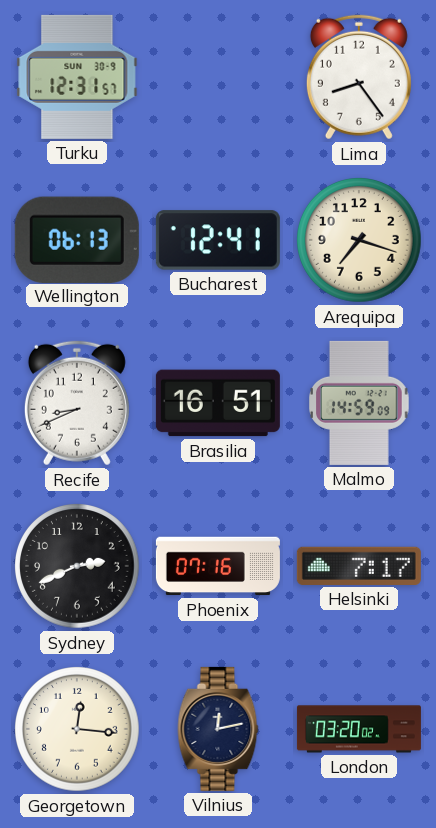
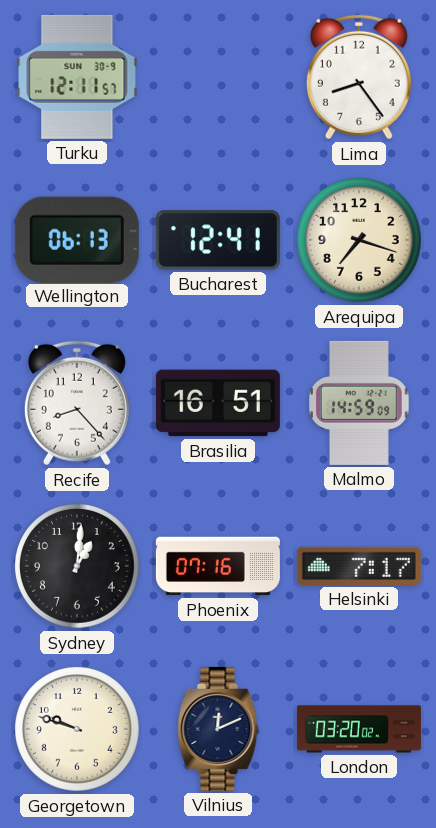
Turku: 12:31 -> 12:11
Recife: 8:41 -> 8:23
Sydney: 2:41 -> 1:01
Georgetown: 12:16 -> 9:48
Vilnius: 12:13 -> 12:11
